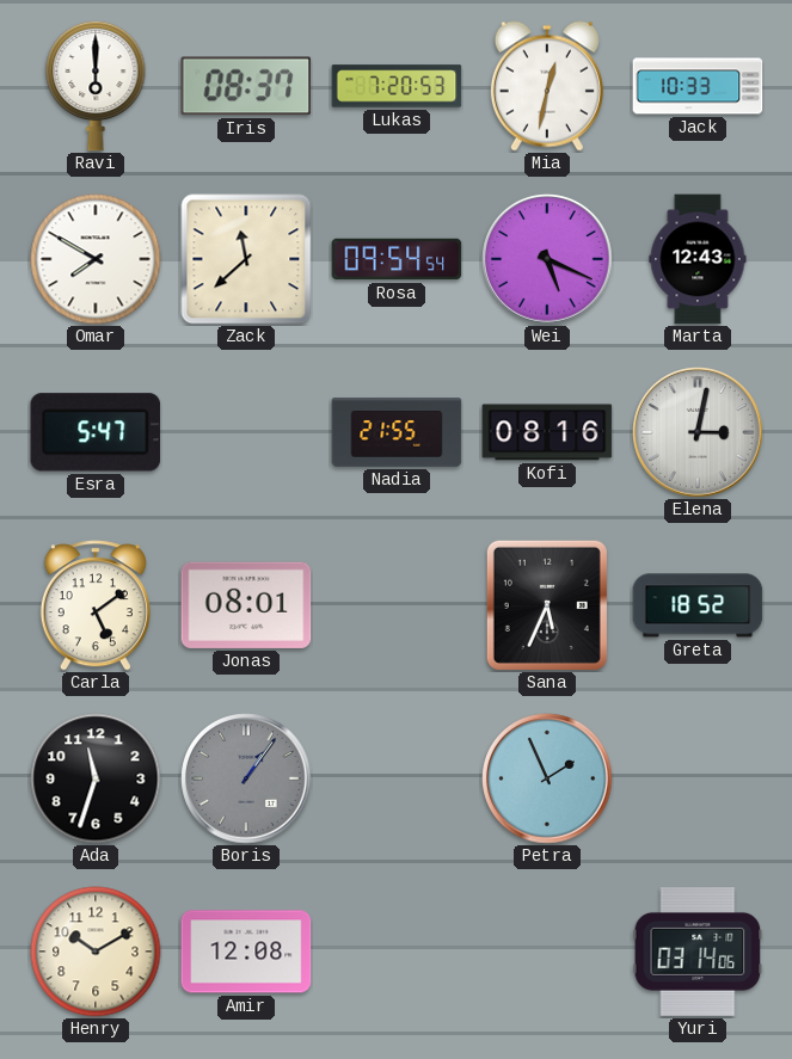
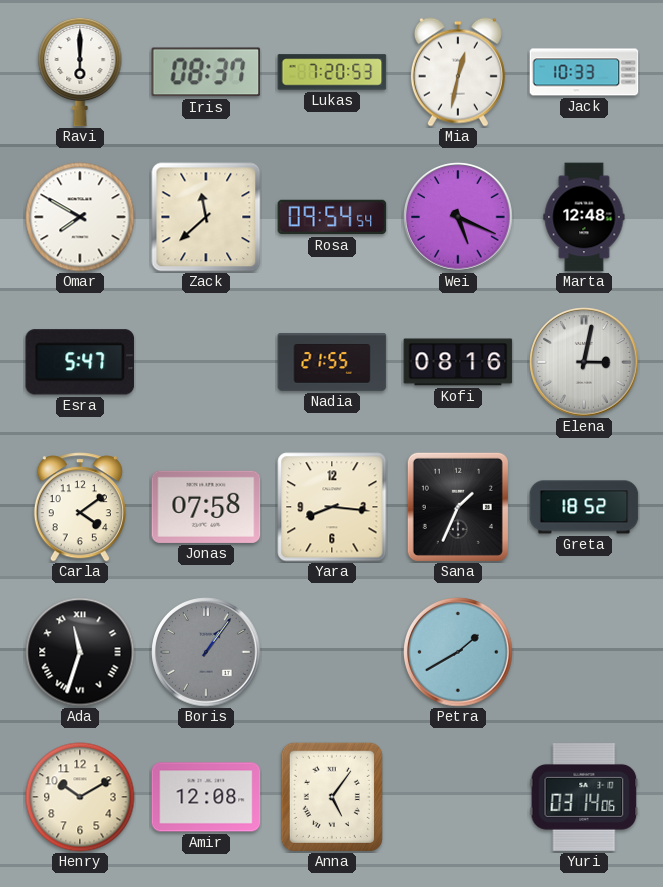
Marta: 12:43 -> 12:48
Carla: 5:09 -> 4:09
Jonas: 08:01 -> 07:58
Yara: none -> 8:16
Sana: 5:34 -> 1:34
Ada numerals: Arabic -> Roman
Petra: 1:56 -> 1:40
Anna: none -> 5:06
